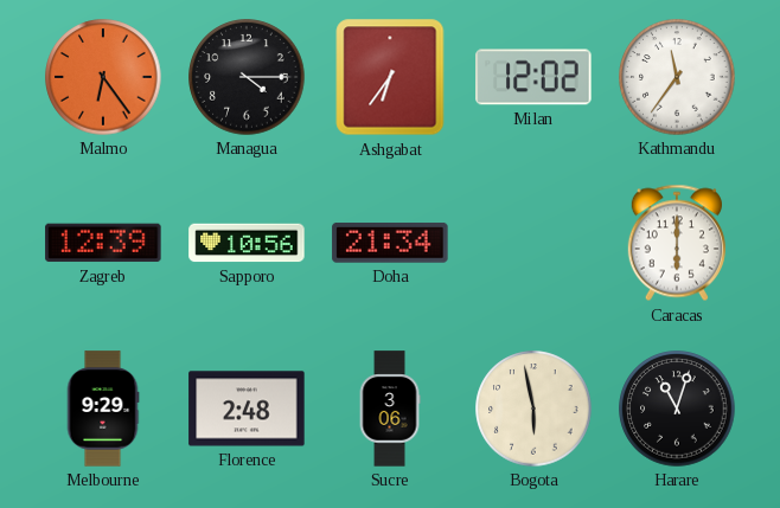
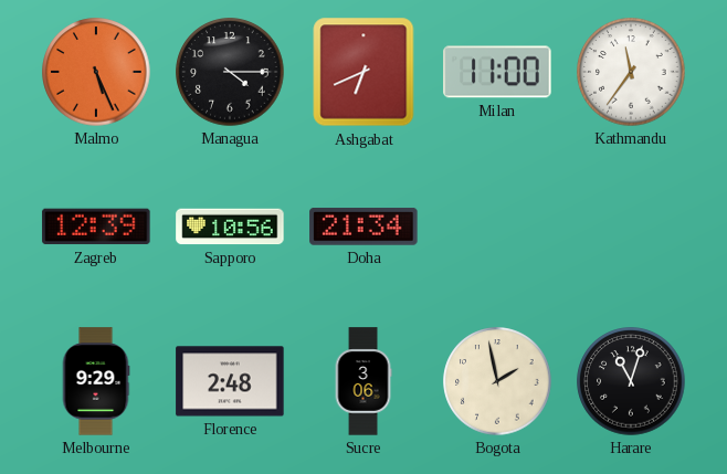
Malmo: 6:24 -> 5:26
Ashgabat: 6:36 -> 6:41
Milan: 12:02 -> 11:00
Caracas: 6:00 -> none
Bogota: 5:58 -> 1:58
